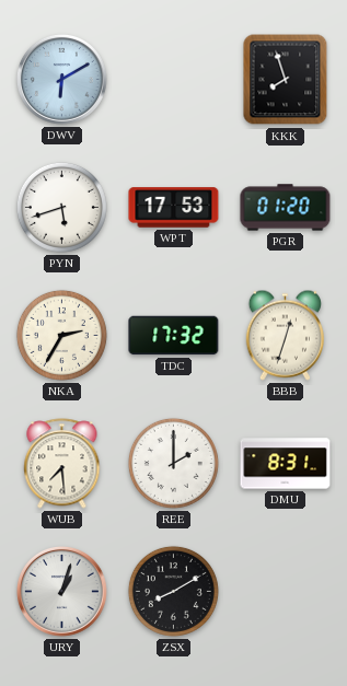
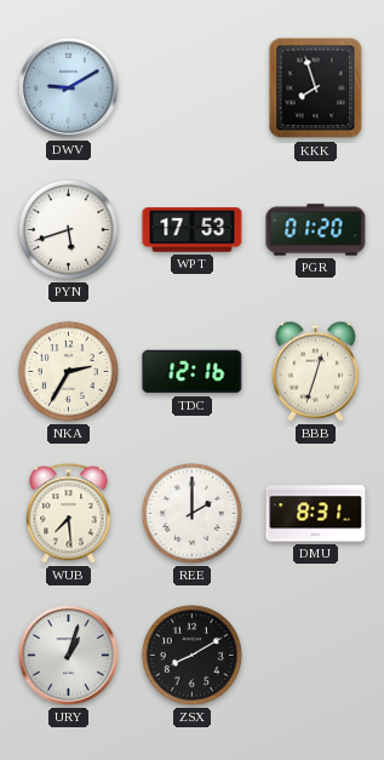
DWV: 6:10 -> 9:10
TDC: 17:32 -> 12:16
